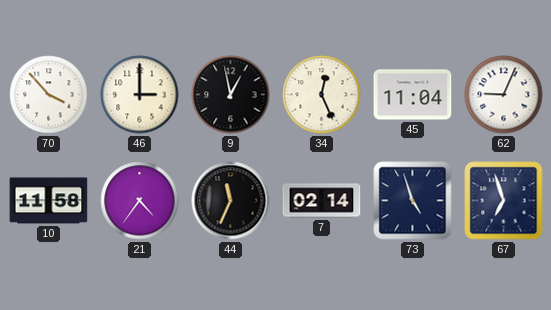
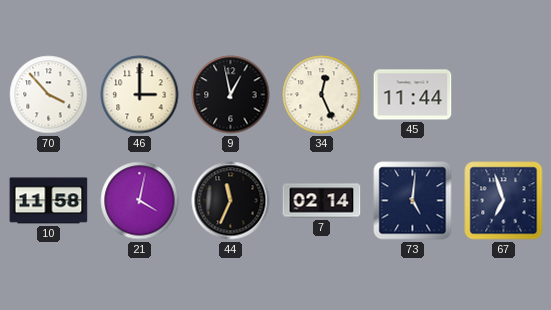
45: 11:04 -> 11:44
62: 9:04 -> none
21: 4:36 -> 4:02
73: 4:57 -> 5:01
